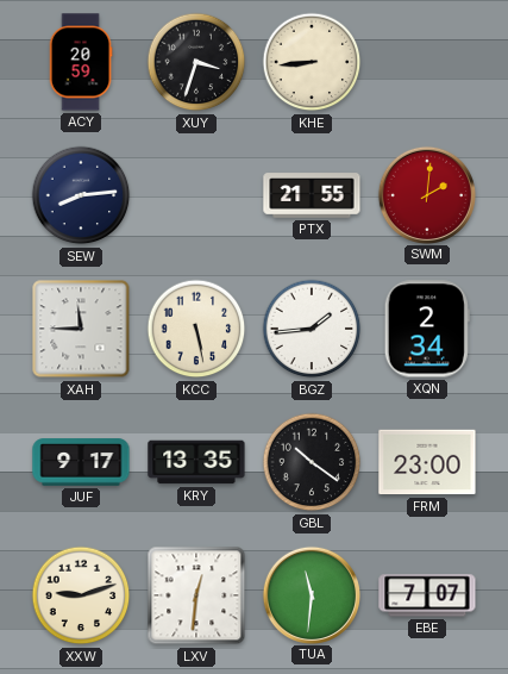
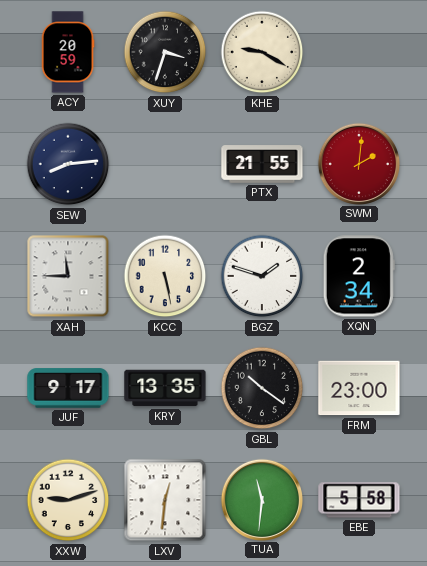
KHE: 8:44 -> 9:20
BGZ: 1:44 -> 1:48
EBE: 7:07 -> 5:58
